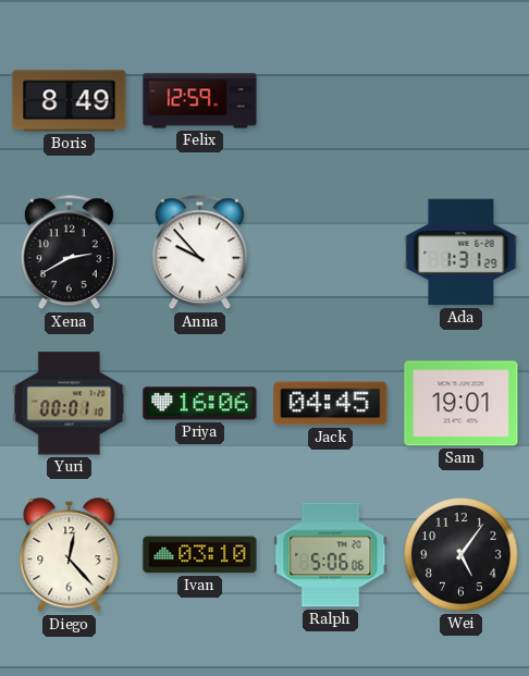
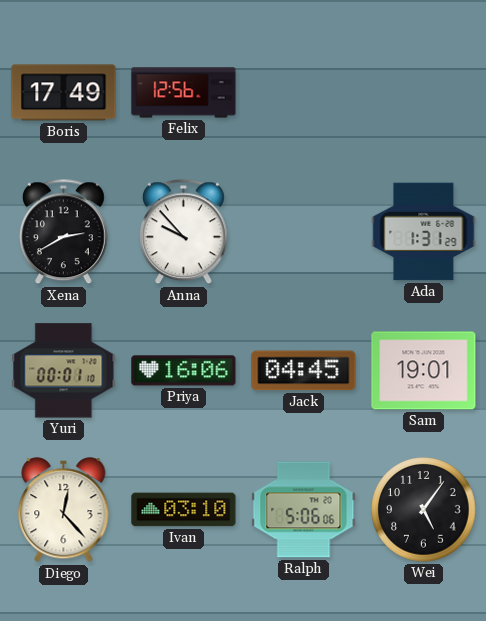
Boris: 8:49 -> 17:49
Felix: 12:59 -> 12:56
